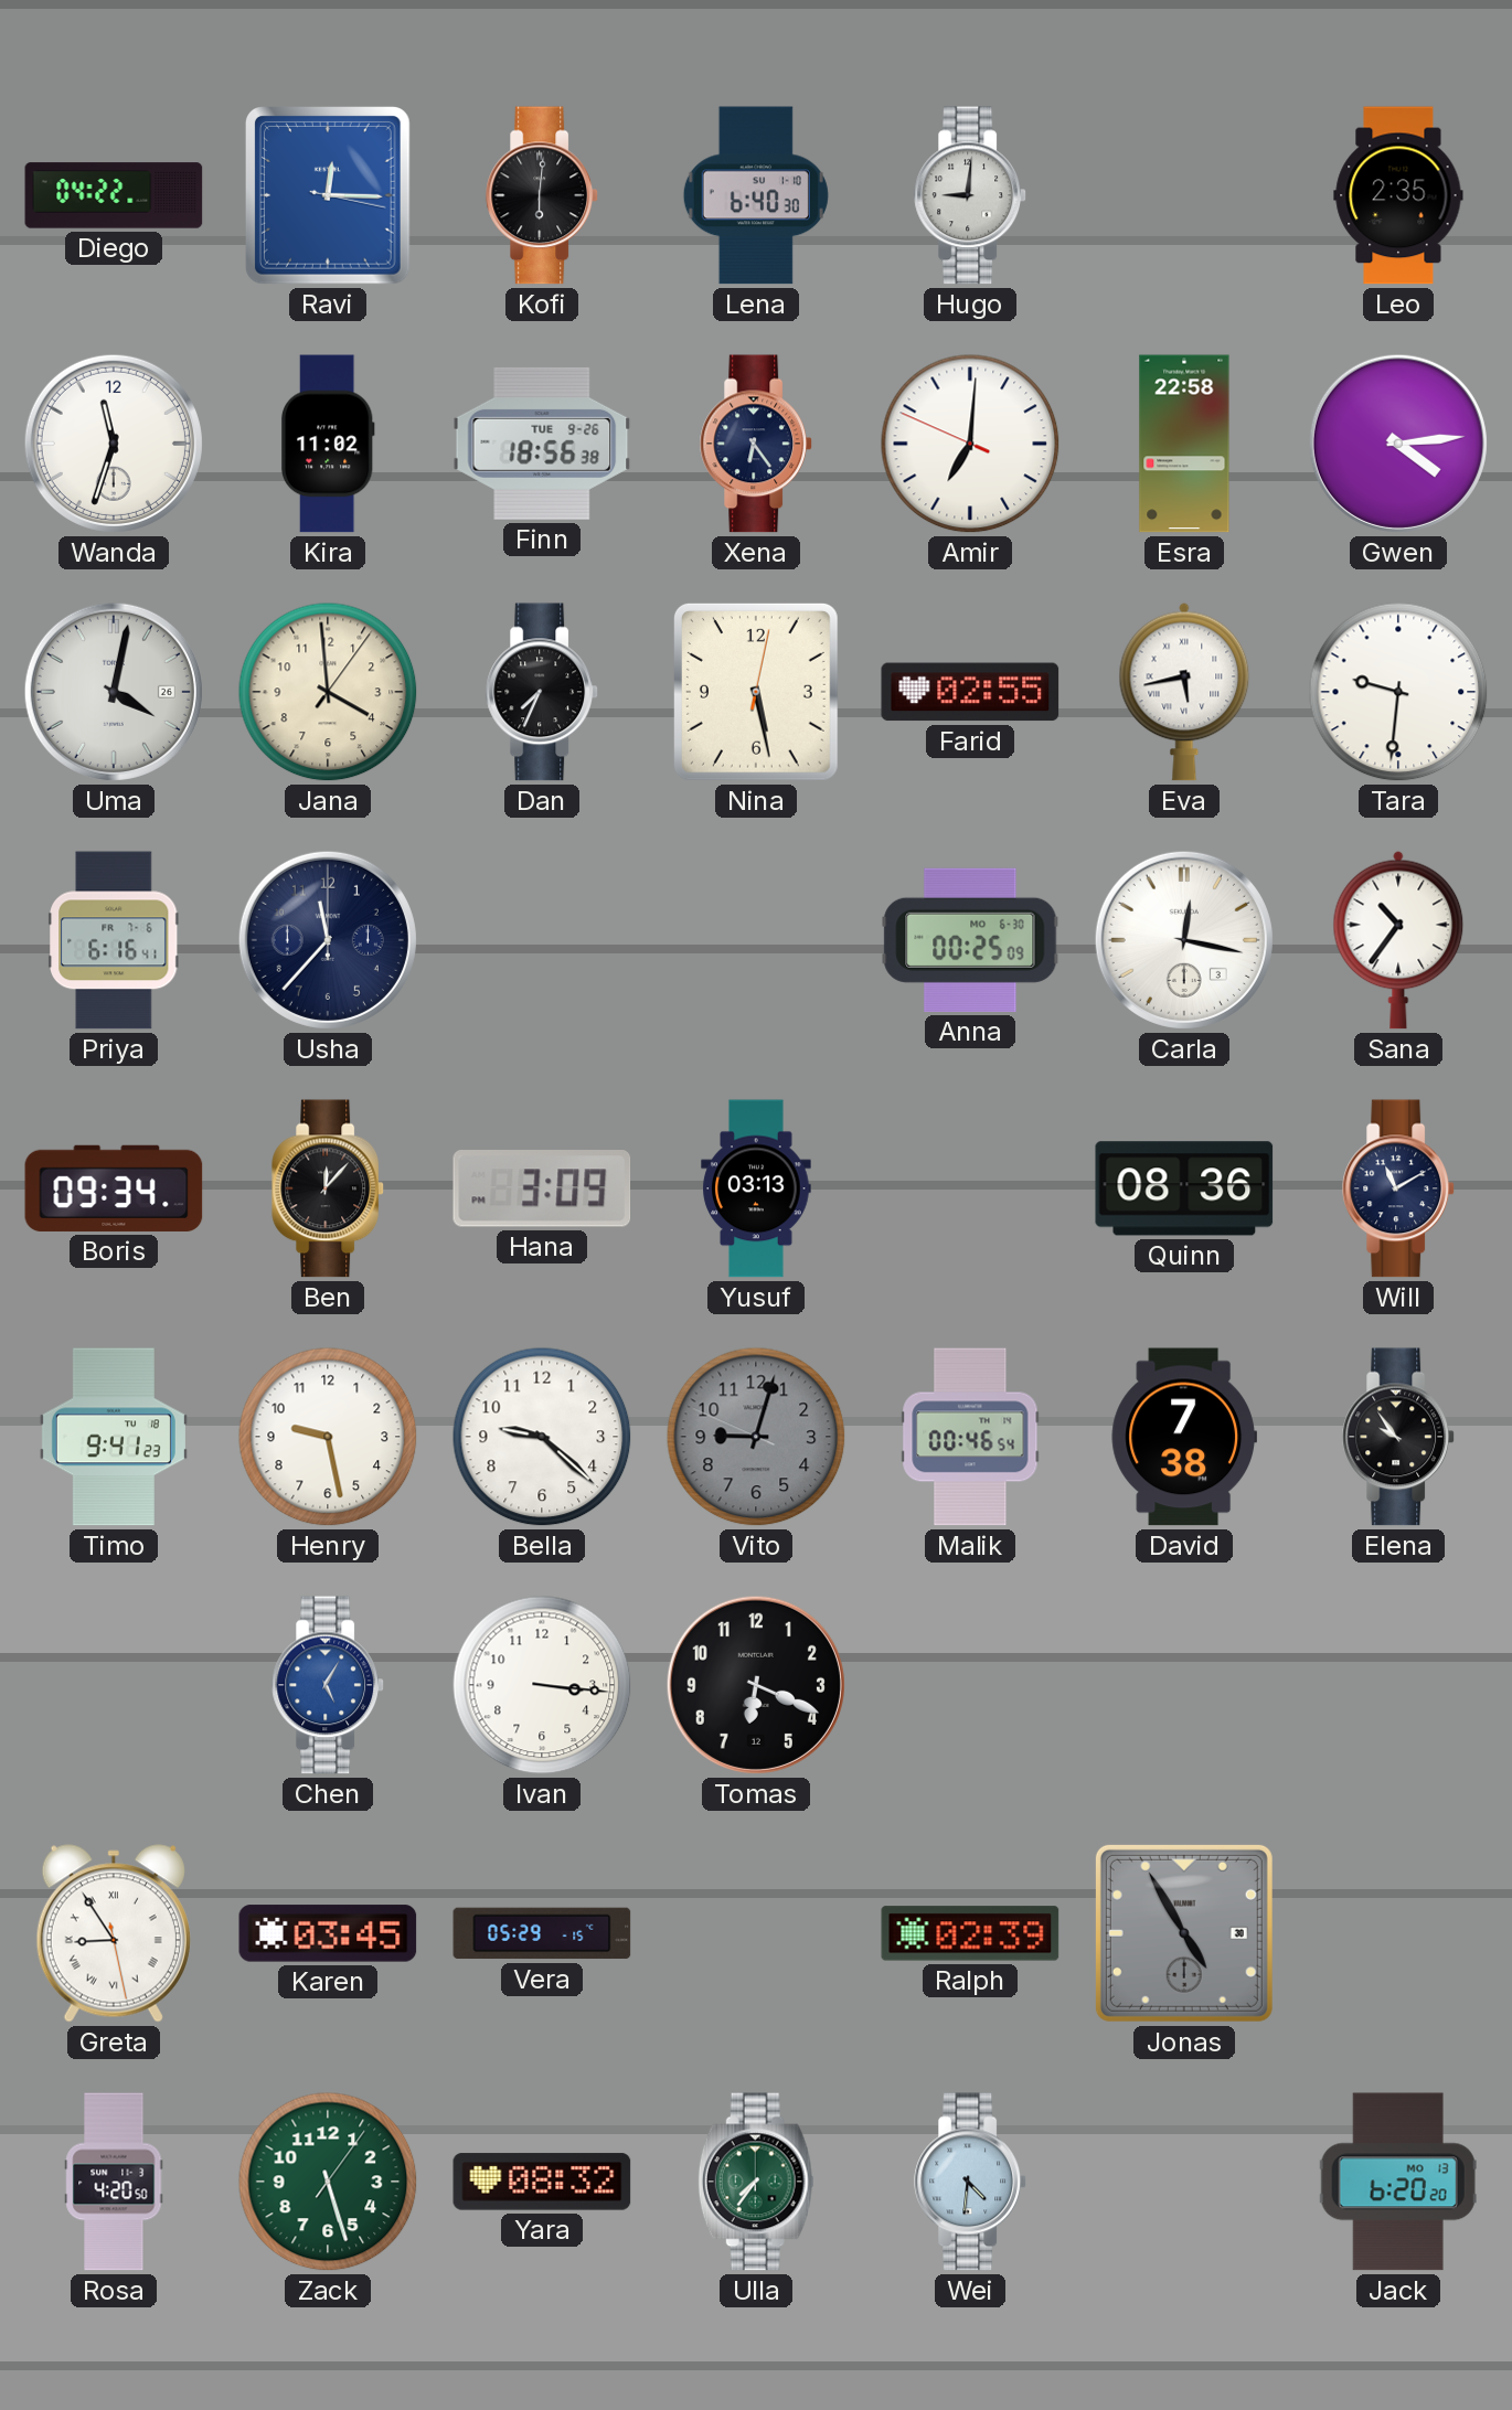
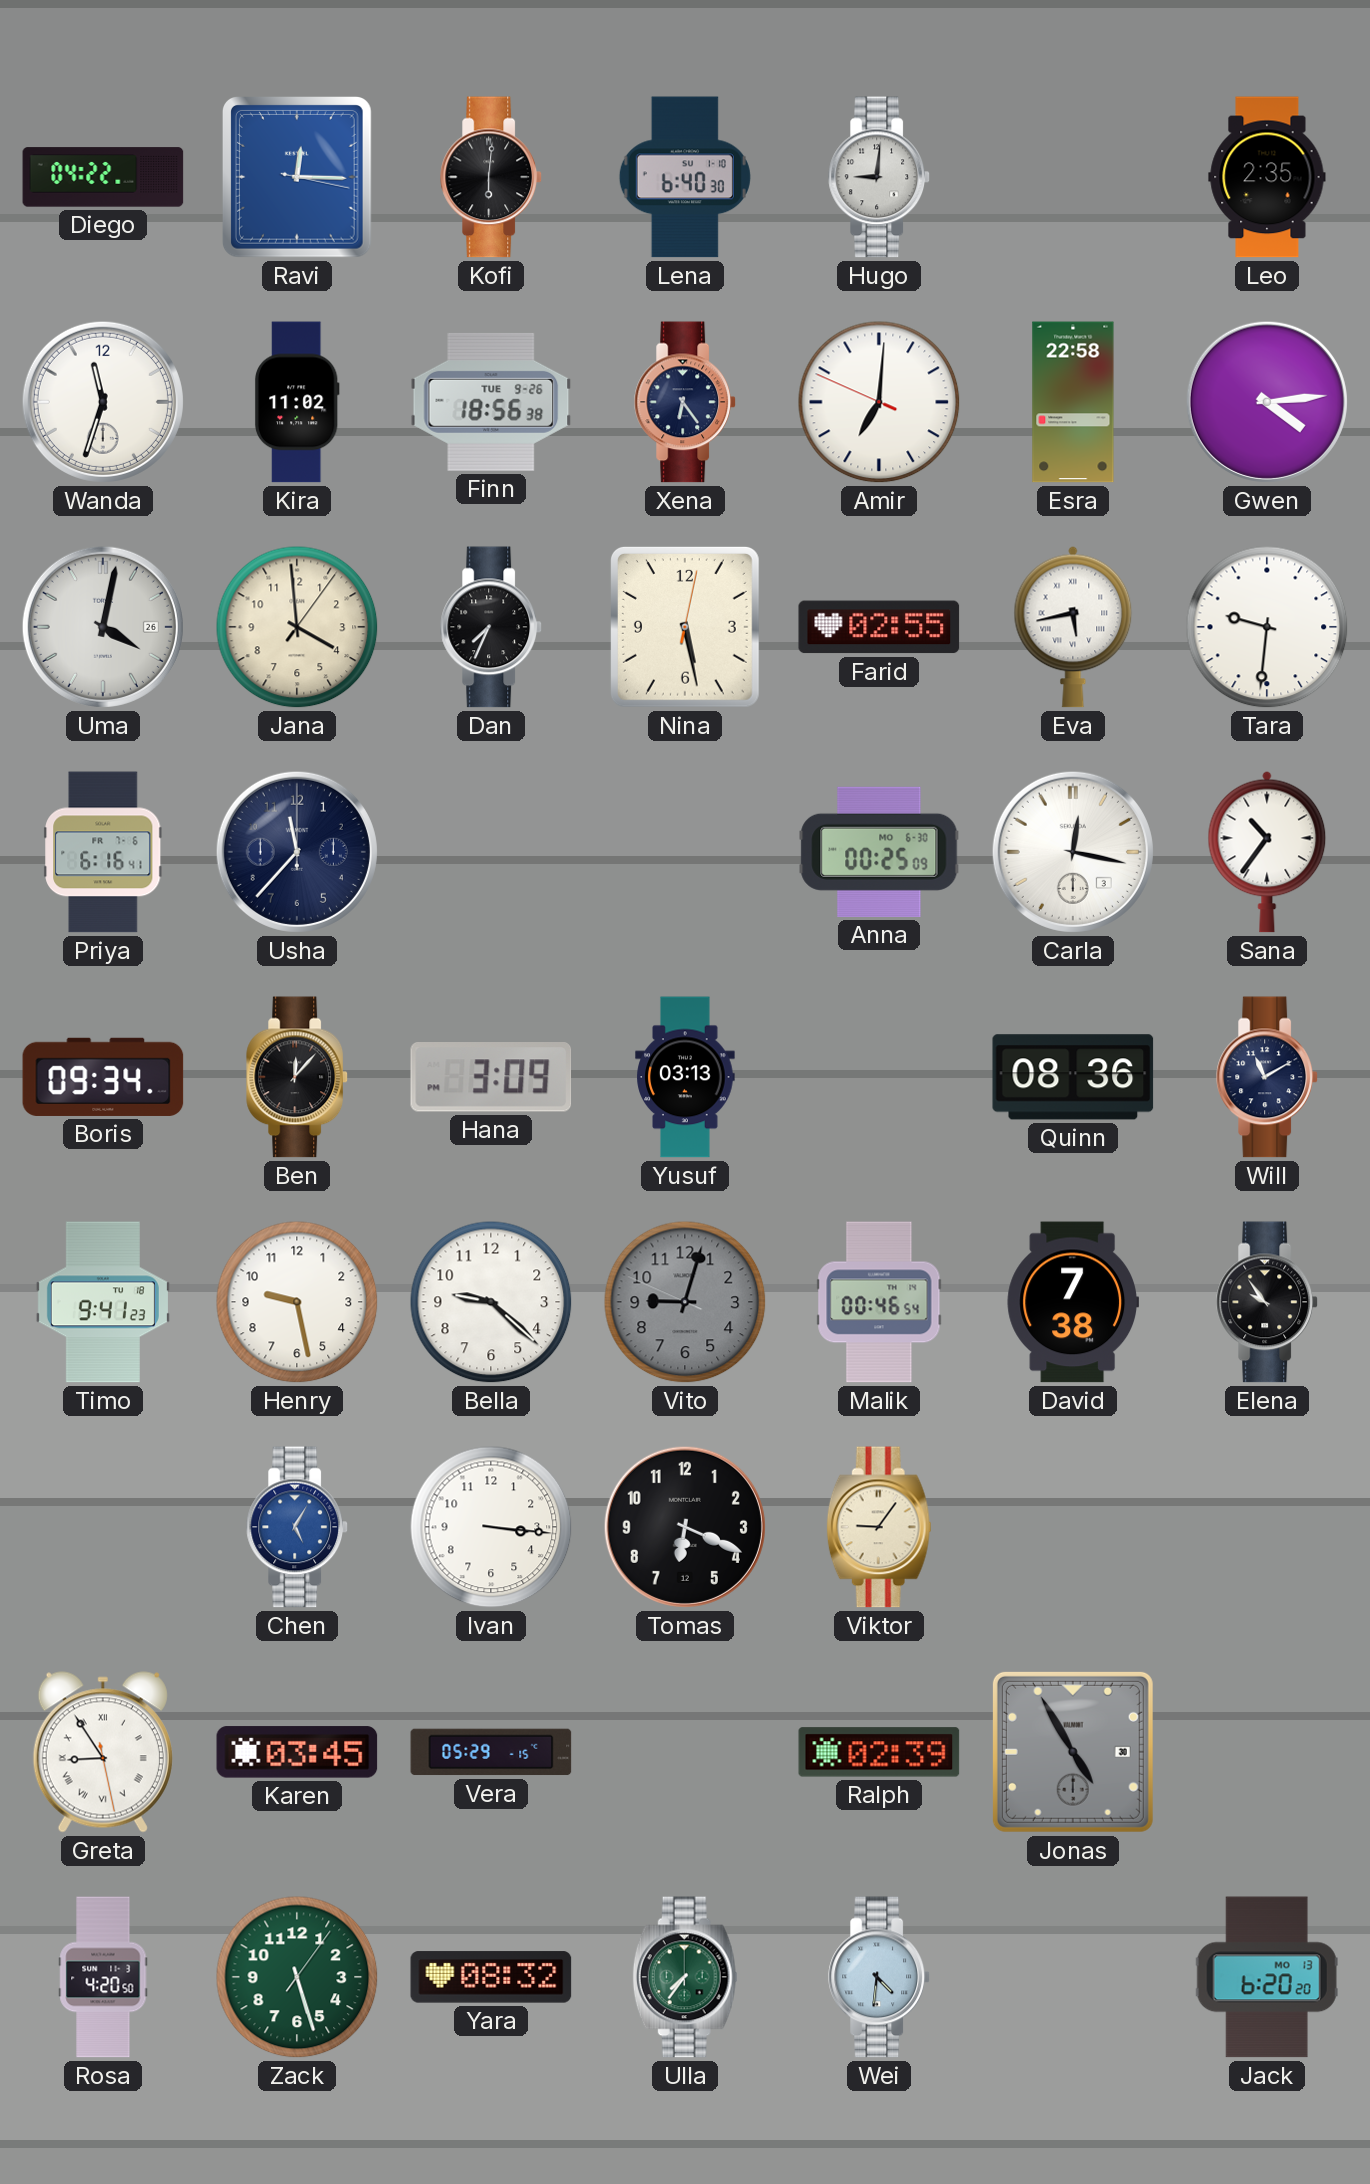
Viktor: none -> 9:06
